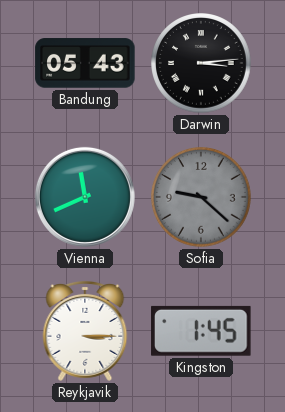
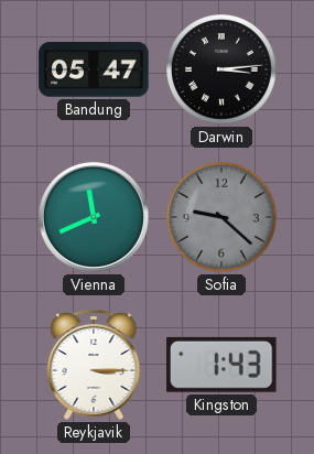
Bandung: 05:43 -> 05:47
Kingston: 1:45 -> 1:43
